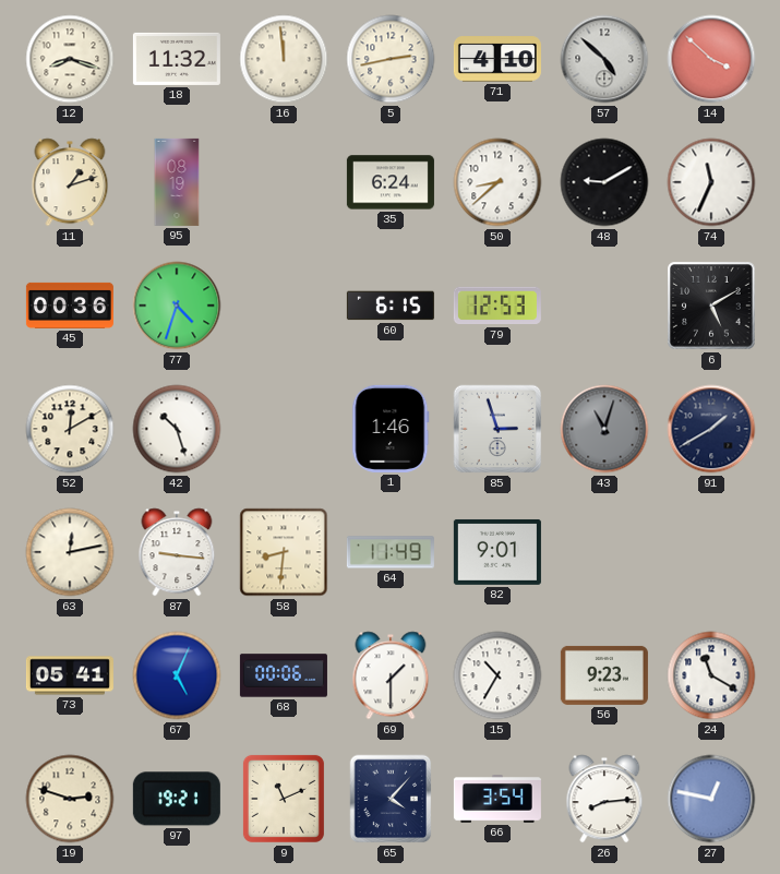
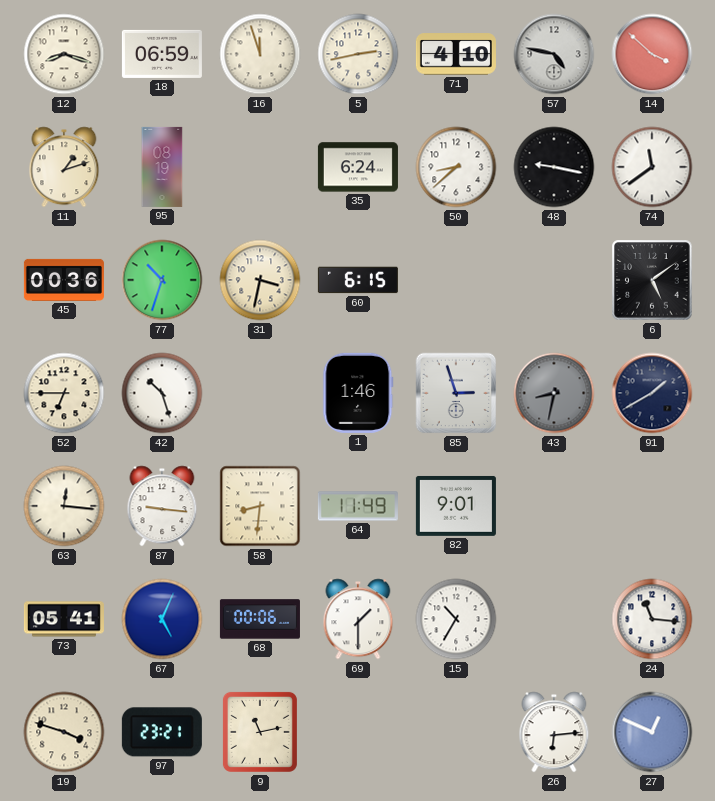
18: 11:32 -> 06:59
16: 11:59 -> 11:57
57: 4:52 -> 4:47
48: 9:10 -> 9:17
74: 11:34 -> 11:39
77: 4:33 -> 10:33
31: none -> 3:32
79: 12:53 -> none
6: 5:10 -> 5:09
52: 12:10 -> 6:45
43: 11:03 -> 8:32
63: 12:13 -> 12:16
56: 9:23 -> none
24: 11:20 -> 11:16
19: 2:48 -> 3:48
97: 19:21 -> 23:21
9: 11:11 -> 11:13
65: 4:07 -> none
66: 3:54 -> none
26: 8:14 -> 6:14
27: 12:47 -> 12:49
